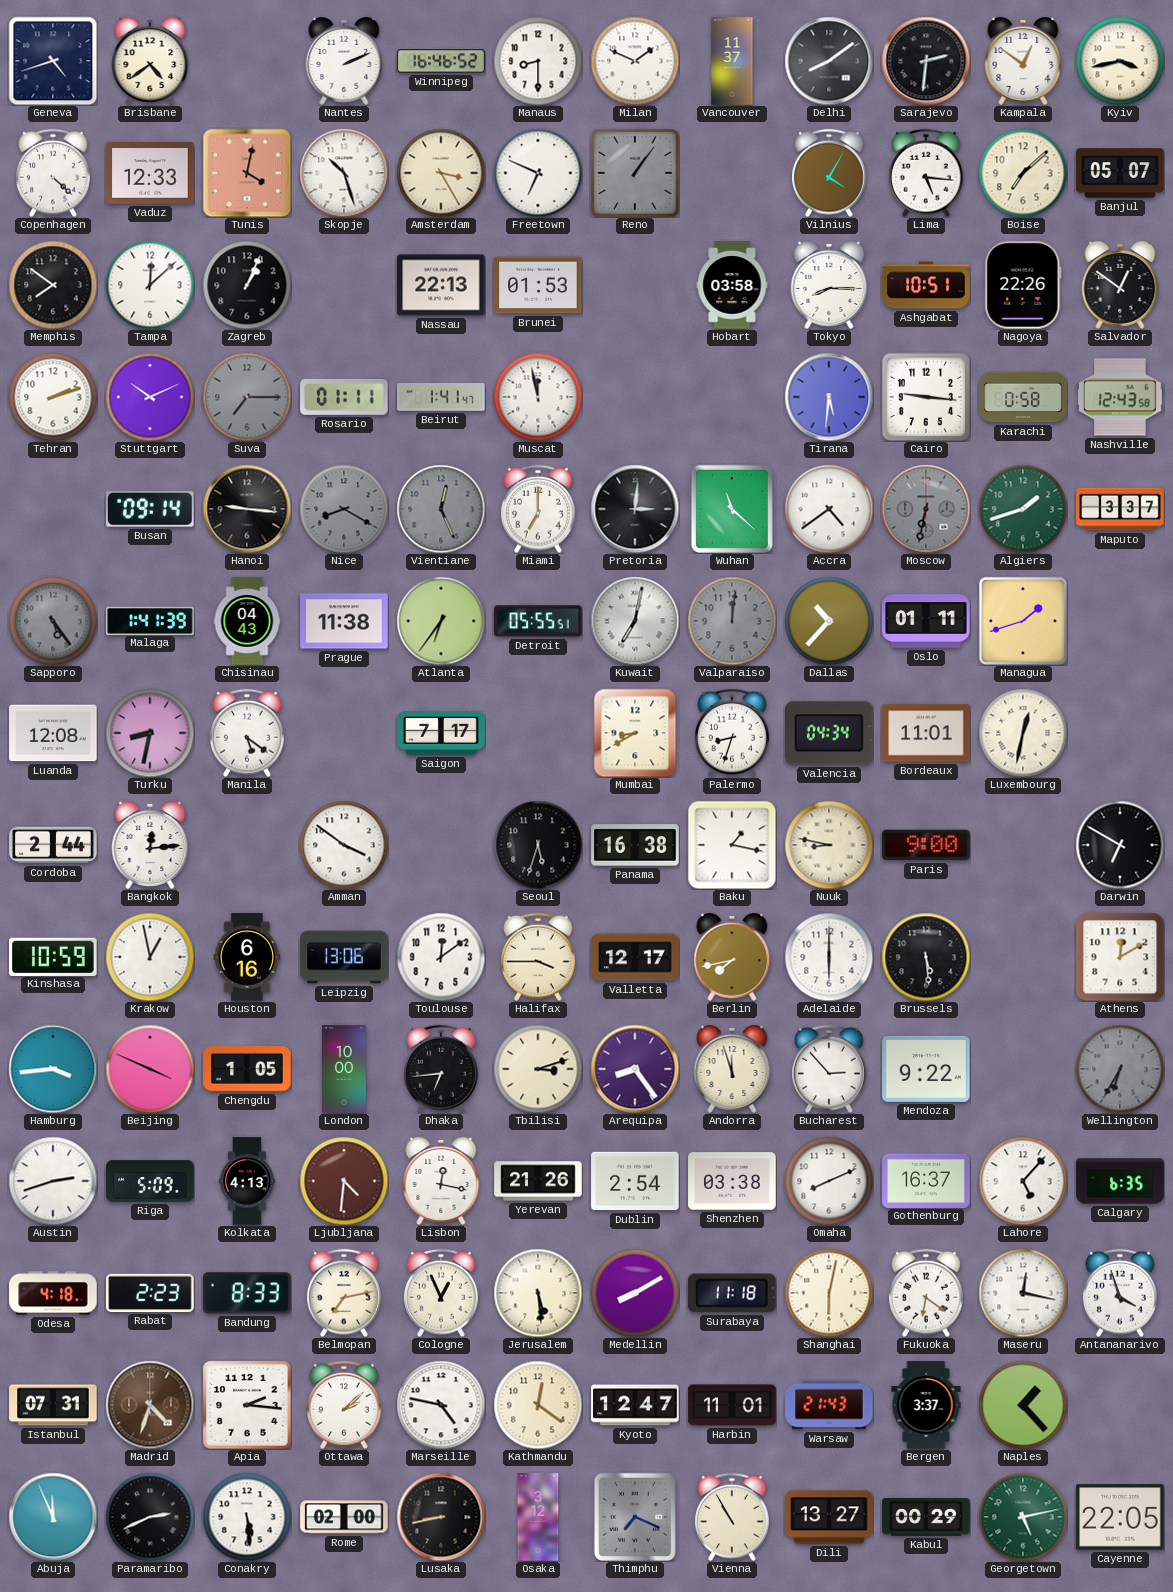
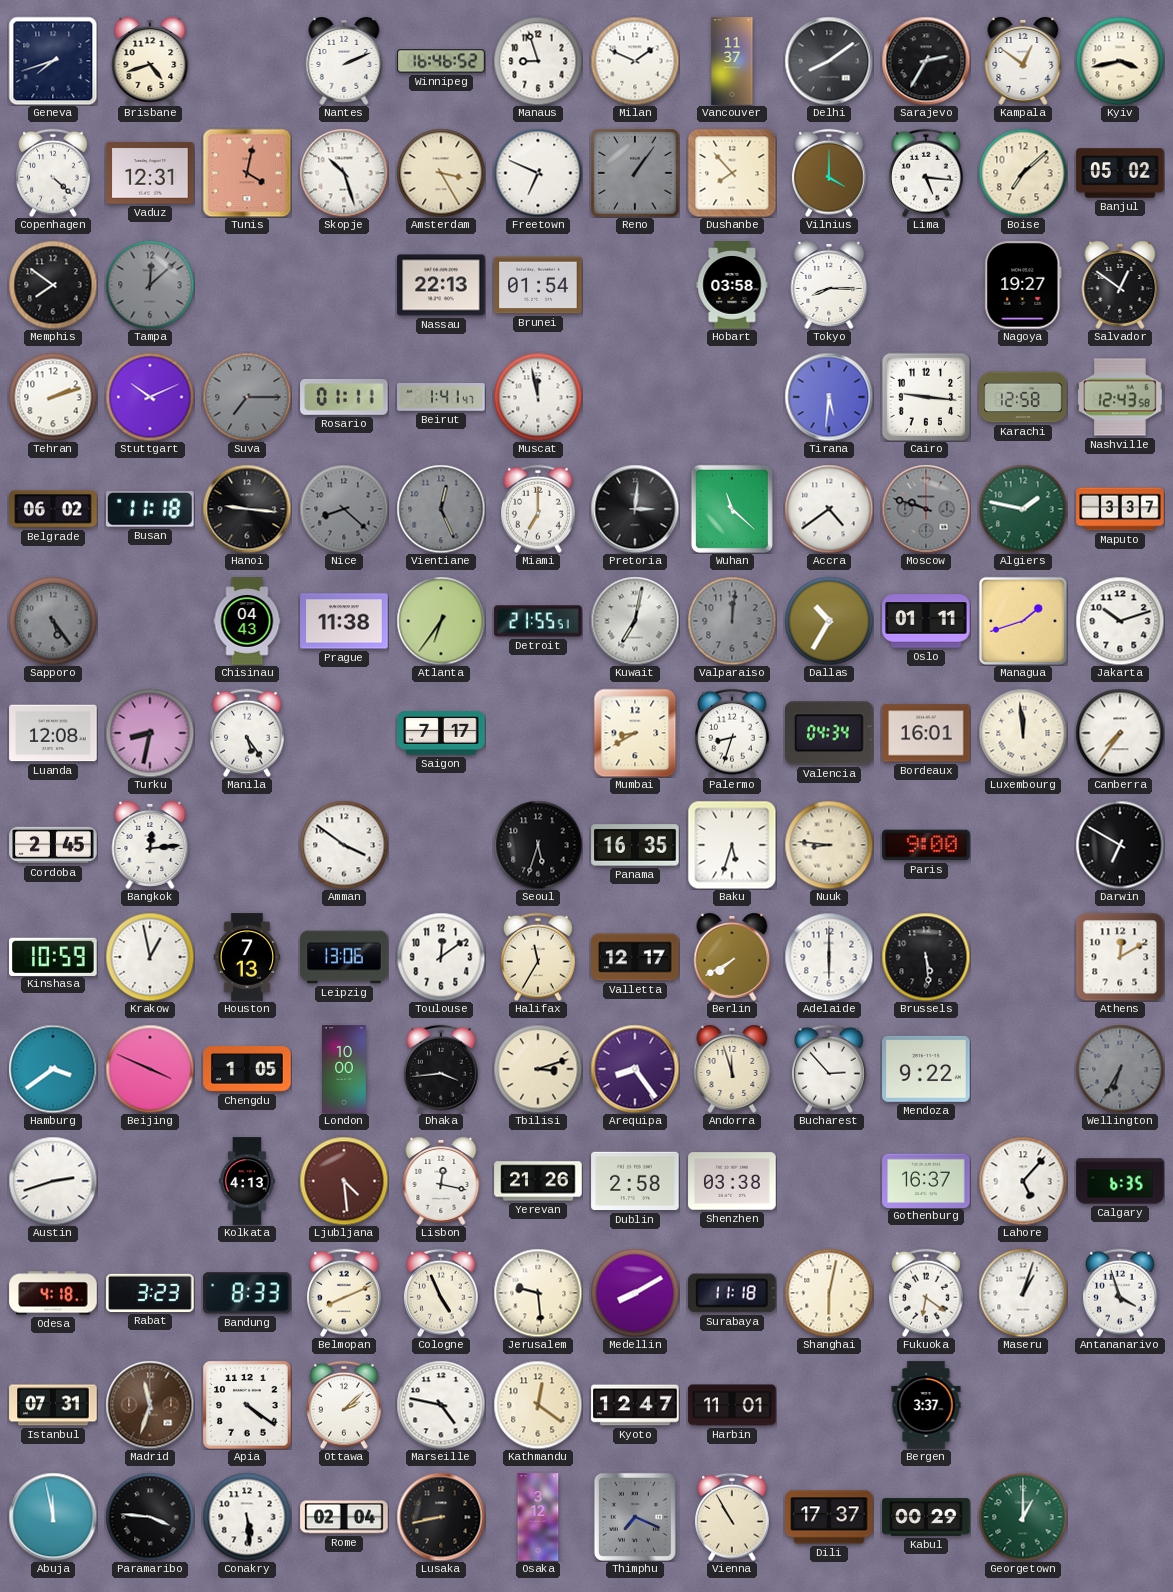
Geneva: 4:42 -> 7:42
Brisbane: 4:39 -> 4:42
Manaus: 8:30 -> 8:57
Sarajevo: 2:31 -> 2:35
Vaduz: 12:33 -> 12:31
Dushanbe: none -> 7:53
Vilnius: 4:05 -> 4:00
Banjul: 05:07 -> 05:02
Tampa dial: white -> grey
Zagreb: 1:04 -> none
Brunei: 01:53 -> 01:54
Ashgabat: 10:51 -> none
Nagoya: 22:26 -> 19:27
Karachi: 0:58 -> 12:58
Belgrade: none -> 06:02
Busan: 09:14 -> 11:18
Nice: 8:20 -> 8:22
Moscow: 6:32 -> 9:48
Algiers: 1:42 -> 1:47
Malaga: 1:41 -> none
Detroit: 05:55 -> 21:55
Dallas: 10:37 -> 10:35
Jakarta: none -> 10:12
Manila: 5:21 -> 5:24
Bordeaux: 11:01 -> 16:01
Luxembourg: 12:32 -> 11:59
Canberra: none -> 7:36
Cordoba: 2:44 -> 2:45
Panama: 16:38 -> 16:35
Baku: 1:17 -> 5:33
Nuuk: 8:47 -> 8:46
Houston: 6:16 -> 7:13
Halifax: 3:45 -> 11:35
Berlin: 7:43 -> 7:40
Hamburg: 3:44 -> 3:39
Dhaka: 6:44 -> 3:44
Riga: 5:09 -> none
Ljubljana: 4:31 -> 4:29
Dublin: 2:54 -> 2:58
Omaha: 8:11 -> none
Rabat: 2:23 -> 3:23
Belmopan: 7:13 -> 8:11
Cologne: 12:56 -> 4:56
Jerusalem: 5:29 -> 9:29
Maseru: 12:17 -> 1:03
Madrid: 4:33 -> 11:33
Apia: 2:16 -> 4:21
Warsaw: 21:43 -> none
Naples: 1:23 -> none
Abuja: 11:56 -> 11:58
Paramaribo: 2:41 -> 3:46
Rome: 02:00 -> 02:04
Dili: 13:27 -> 17:37
Georgetown: 5:13 -> 1:00
Cayenne: 22:05 -> none
